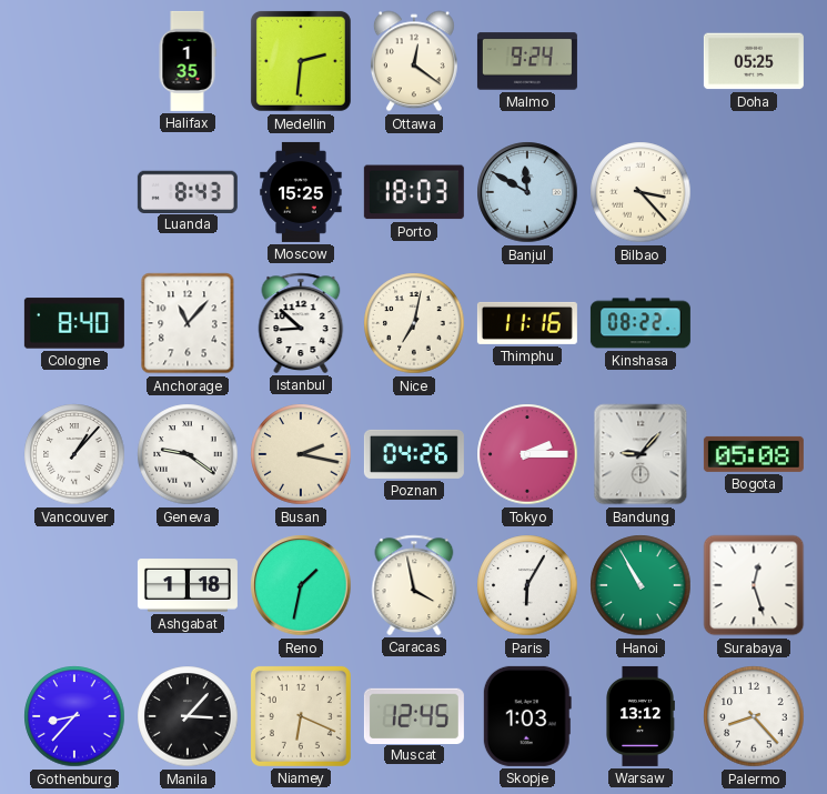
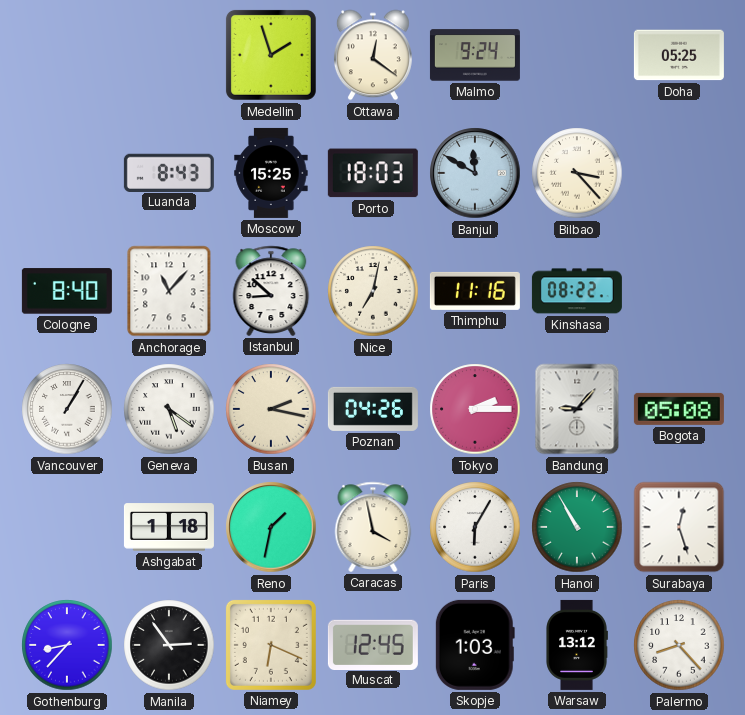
Halifax: 1:35 -> none
Medellin: 2:31 -> 1:57
Vancouver: 1:07 -> 1:05
Geneva: 9:21 -> 5:21
Manila: 3:07 -> 2:54
